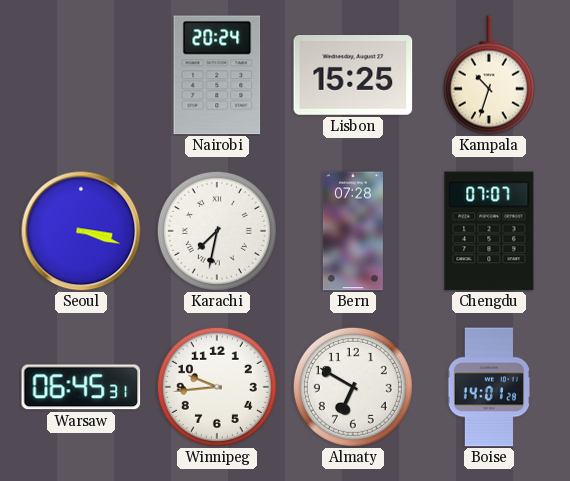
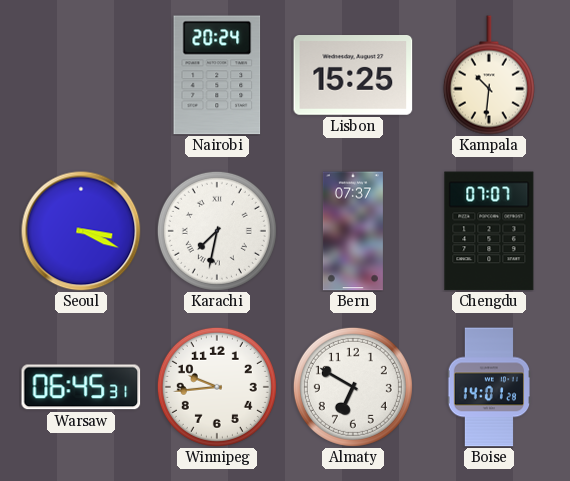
Kampala: 10:33 -> 10:31
Seoul: 3:18 -> 3:19
Bern: 07:28 -> 07:37
